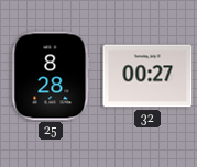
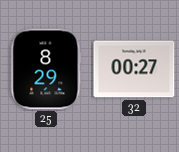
25: 8:28 -> 8:29
